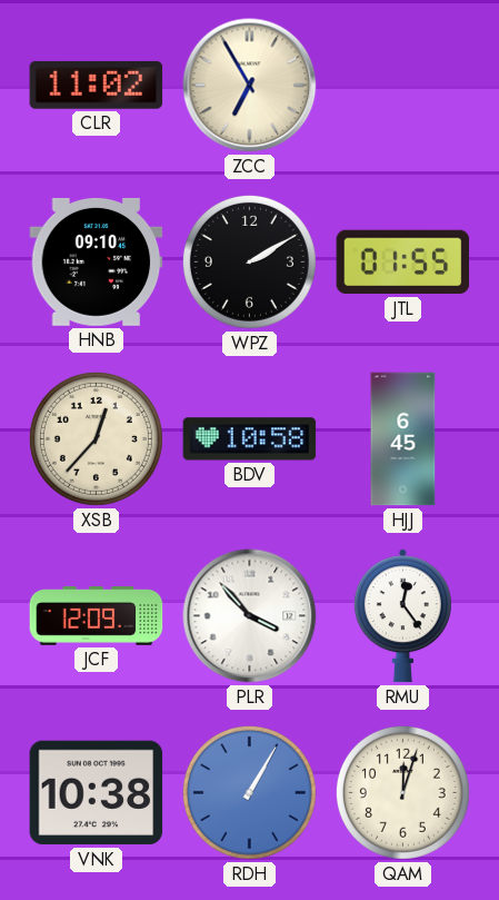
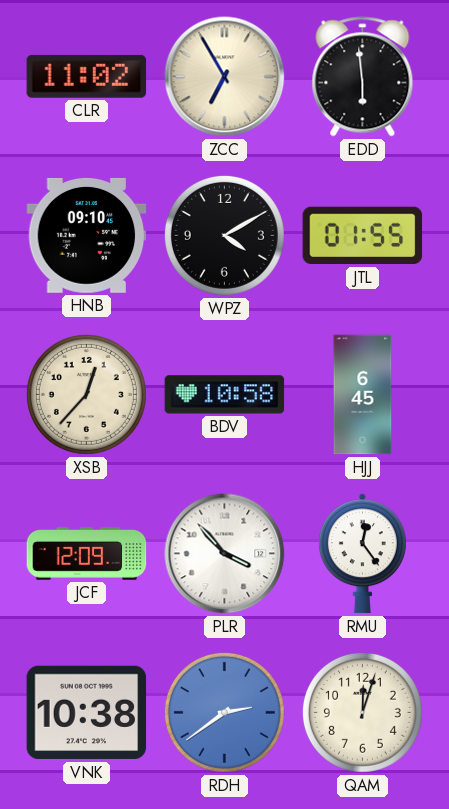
EDD: none -> 5:59
WPZ: 2:10 -> 4:10
RDH: 1:05 -> 2:39
